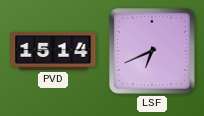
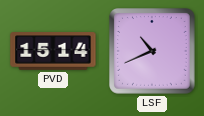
LSF: 6:41 -> 10:41
